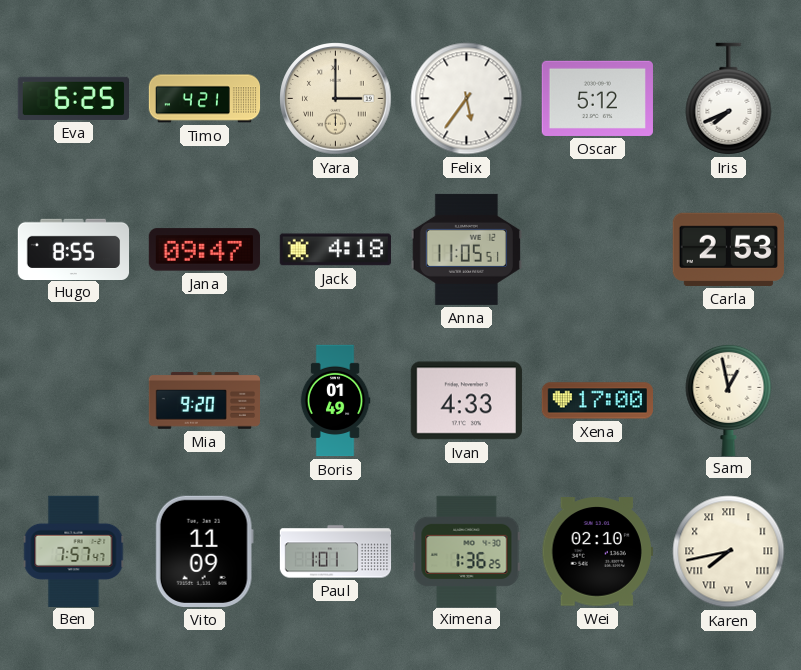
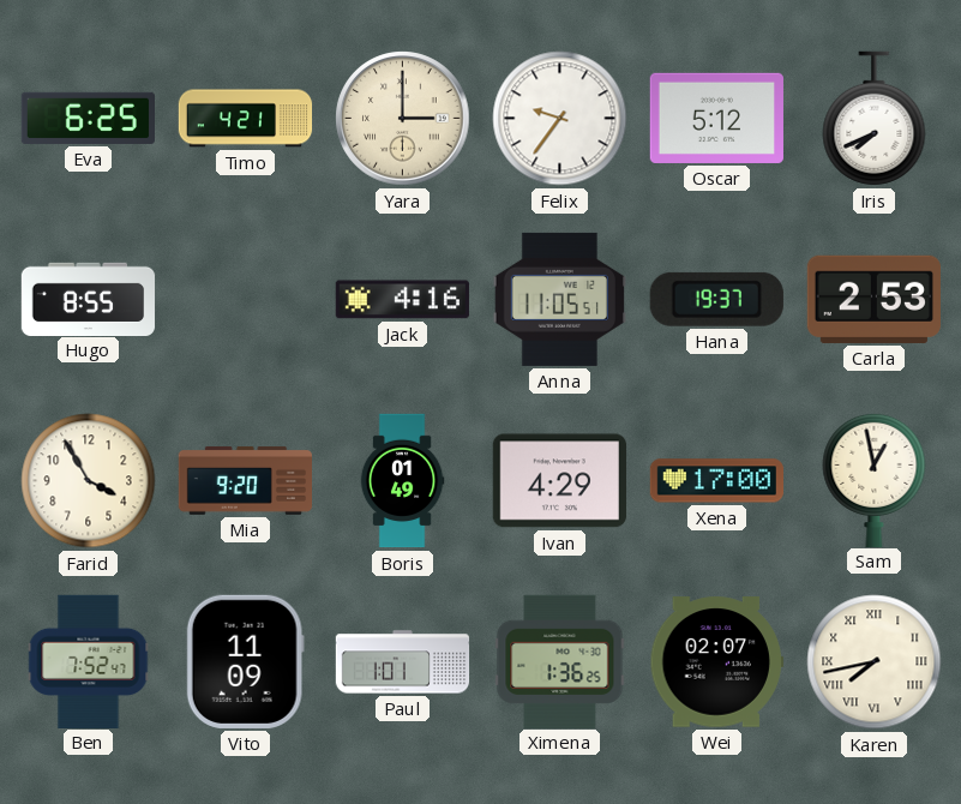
Felix: 5:36 -> 9:36
Jana: 09:47 -> none
Jack: 4:18 -> 4:16
Hana: none -> 19:37
Farid: none -> 3:55
Ivan: 4:33 -> 4:29
Ben: 7:57 -> 7:52
Wei: 02:10 -> 02:07
